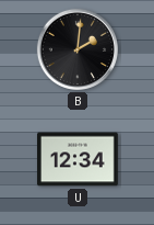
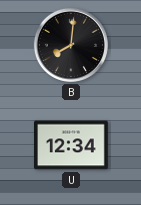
B: 2:01 -> 8:01
